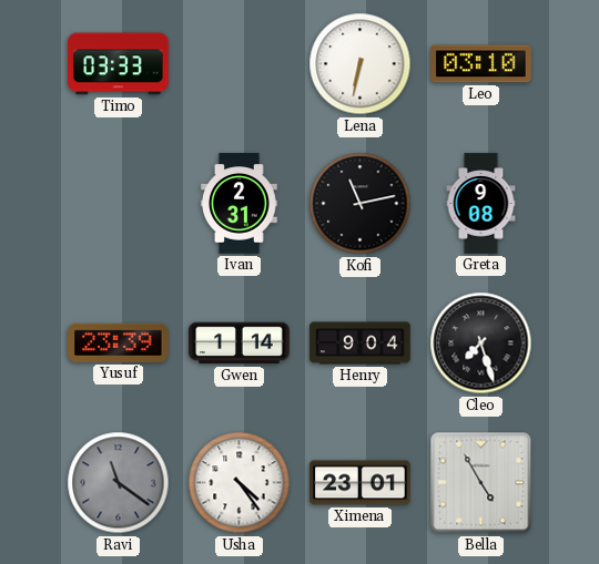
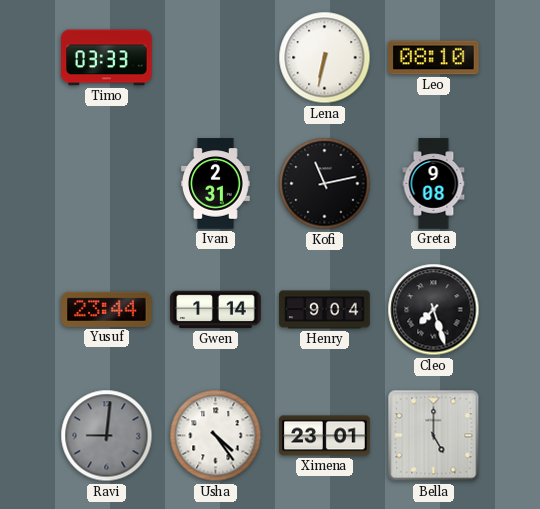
Leo: 03:10 -> 08:10
Yusuf: 23:39 -> 23:44
Ravi: 11:21 -> 9:01
Bella: 4:55 -> 5:00
